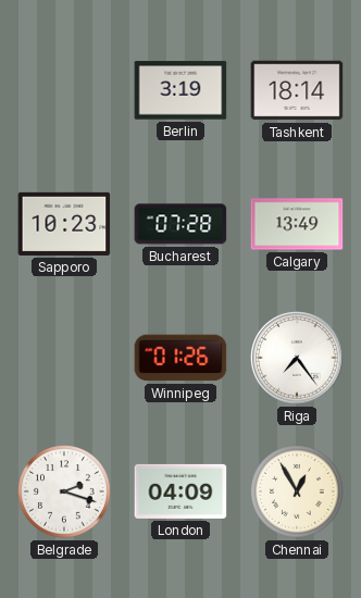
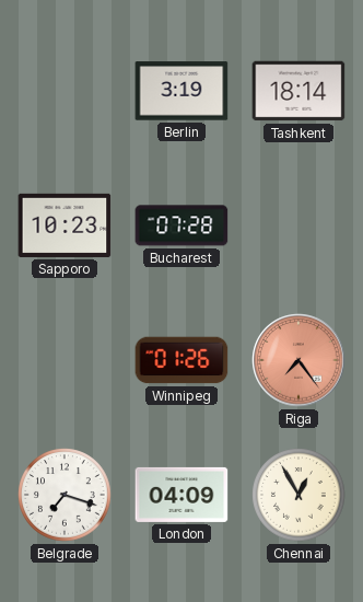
Calgary: 13:49 -> none
Riga dial: white -> salmon
Belgrade: 2:18 -> 7:18
